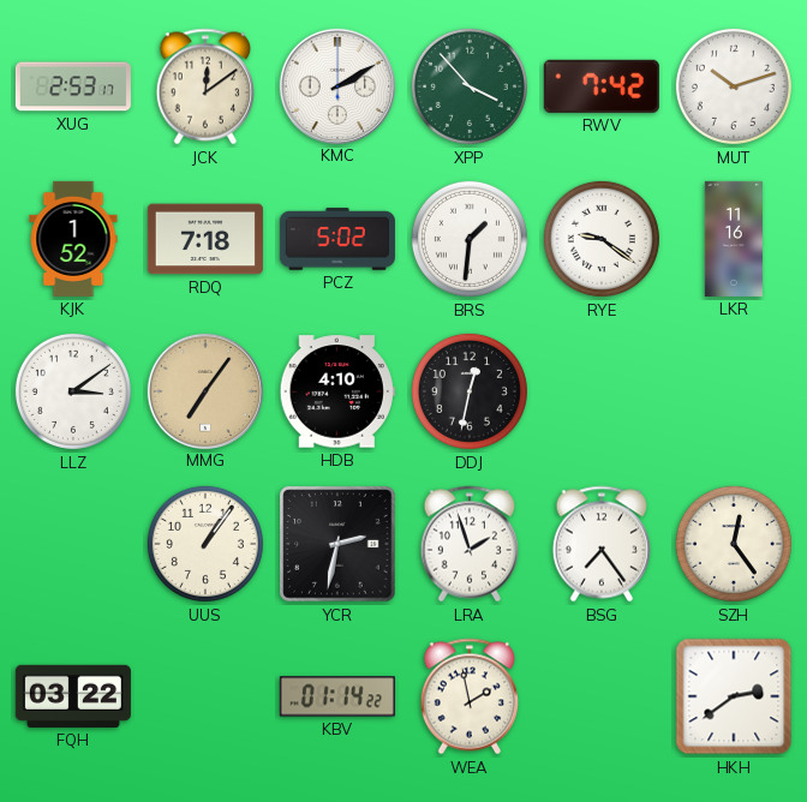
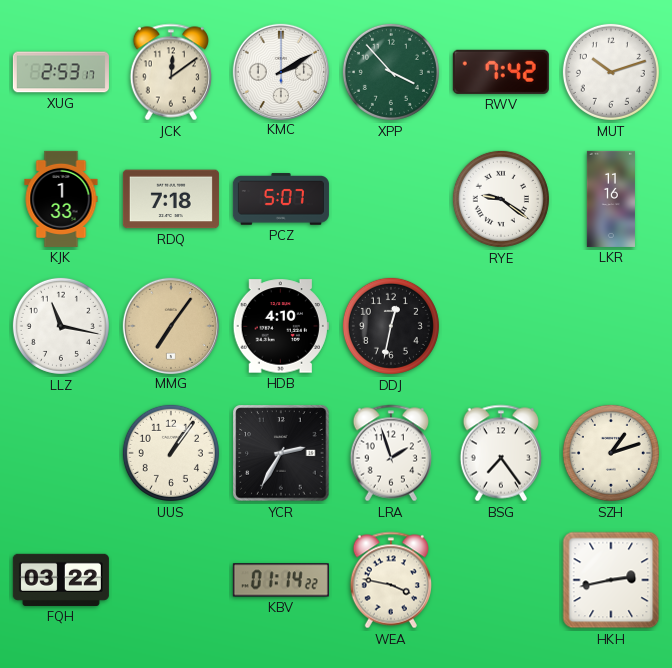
KJK: 1:52 -> 1:33
PCZ: 5:02 -> 5:07
BRS: 1:31 -> none
LLZ: 3:09 -> 11:17
YCR: 2:32 -> 2:35
SZH: 12:24 -> 1:12
WEA: 1:58 -> 3:47
HKH: 2:39 -> 2:43
